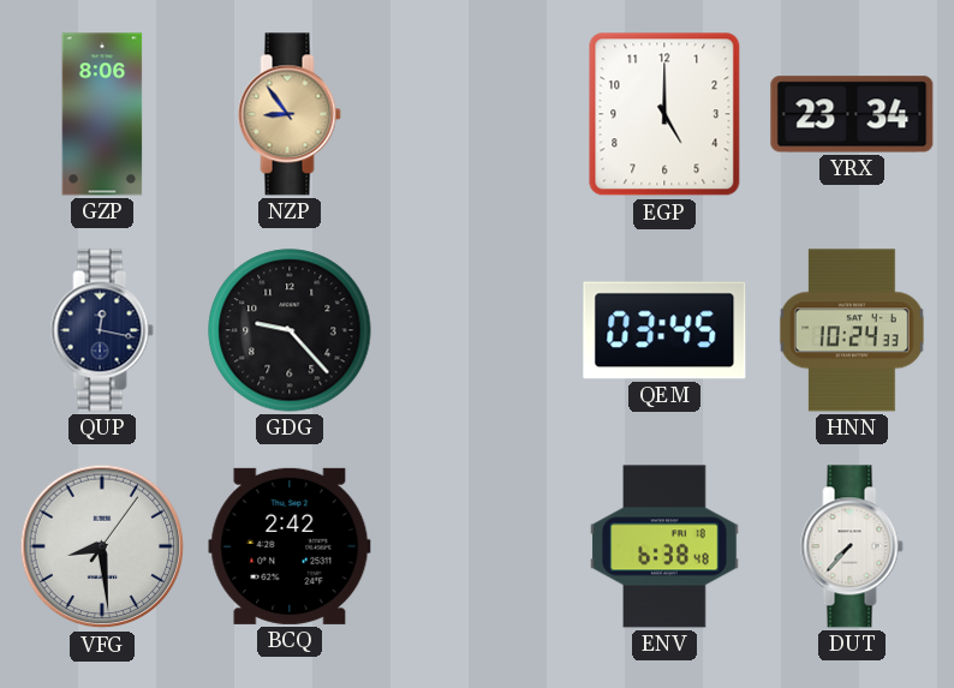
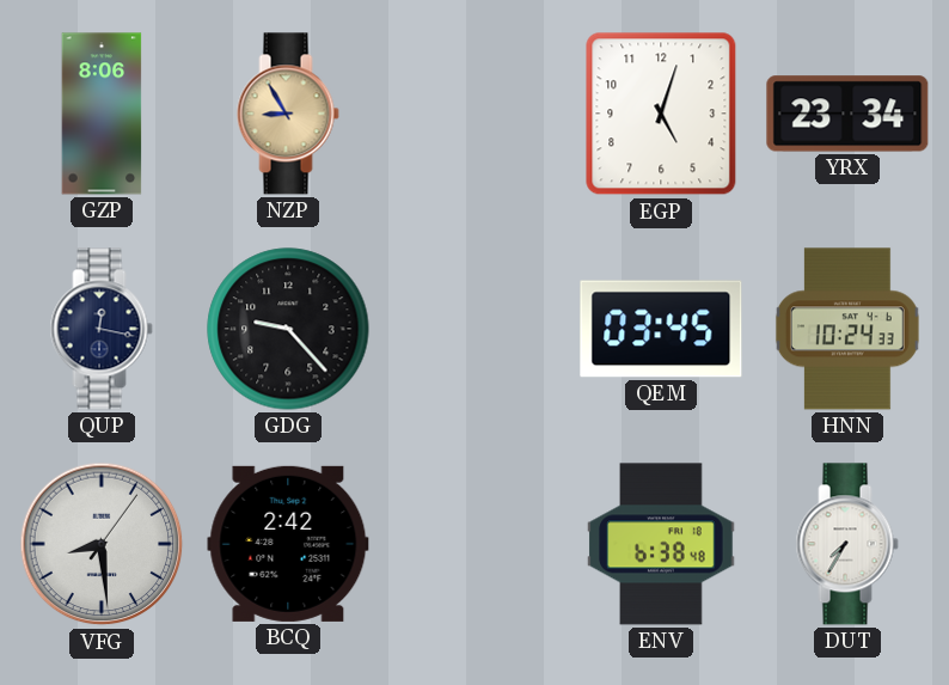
NZP: 8:54 -> 8:55
EGP: 5:00 -> 5:03
DUT: 7:37 -> 7:35
